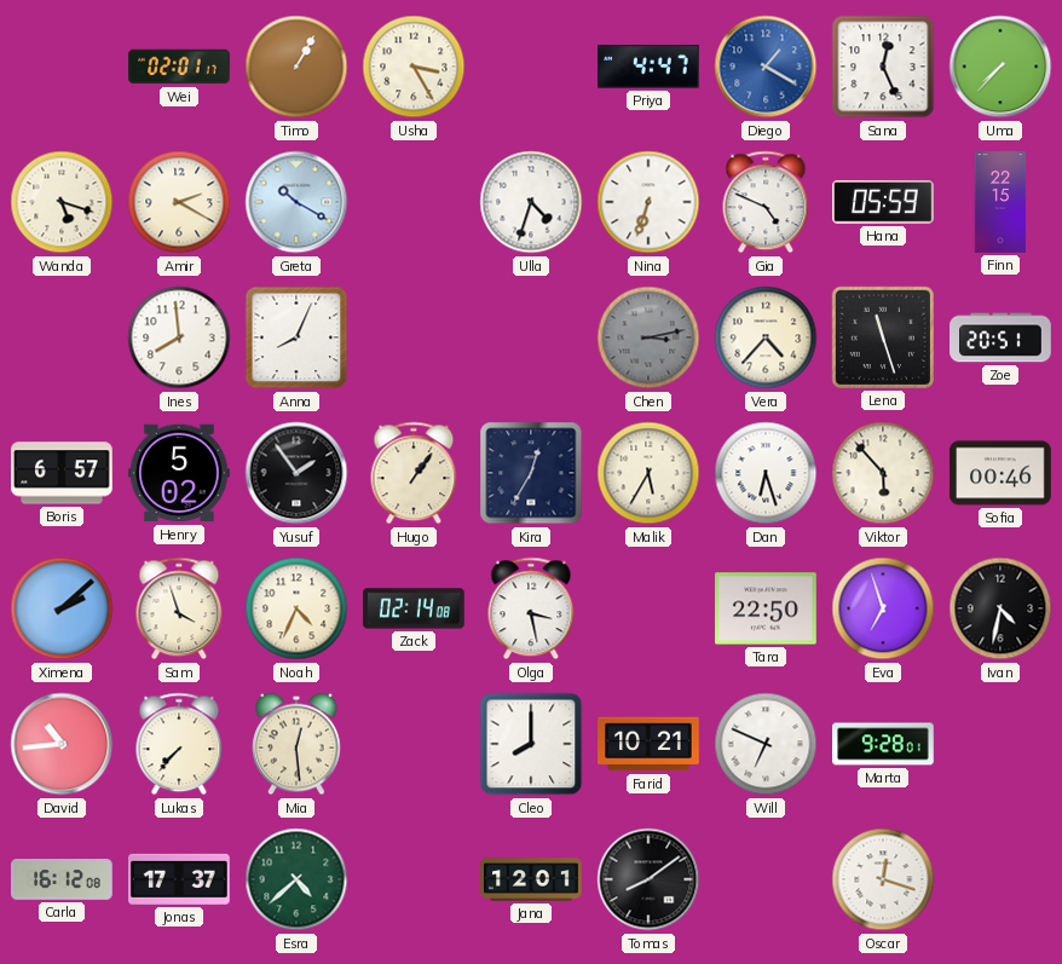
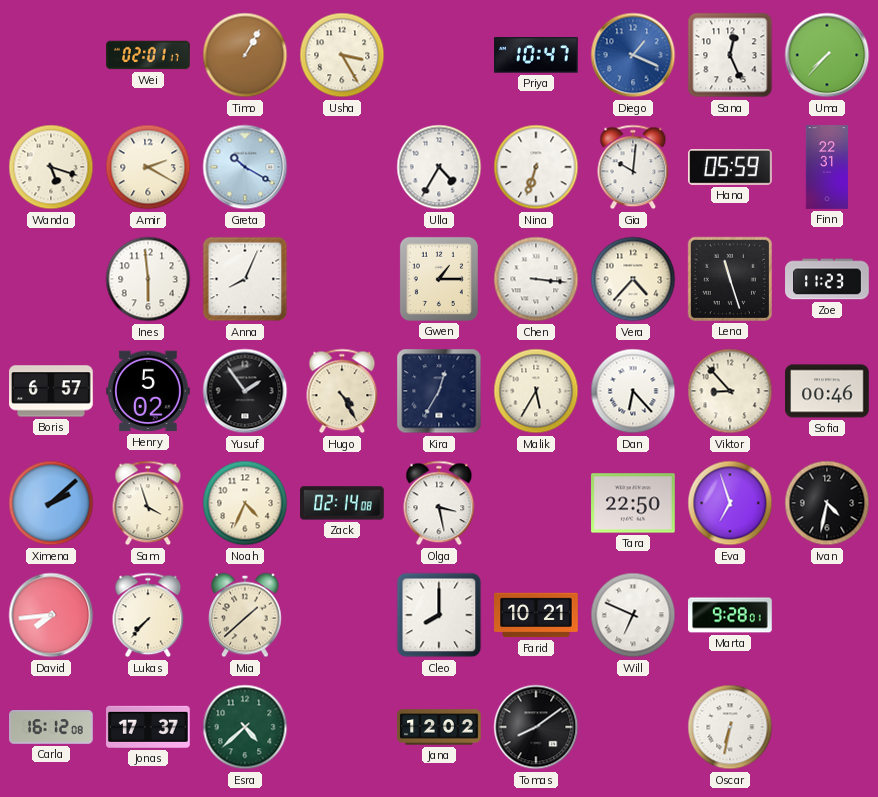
Priya: 4:47 -> 10:47
Diego: 1:20 -> 1:19
Ulla: 4:33 -> 4:35
Gia: 4:49 -> 10:01
Finn: 22:15 -> 22:31
Ines: 7:59 -> 5:59
Gwen: none -> 1:15
Chen: 3:13 -> 3:16
Chen dial: grey -> white
Zoe: 20:51 -> 11:23
Hugo: 1:06 -> 4:25
Dan: 6:27 -> 6:23
Viktor: 5:53 -> 8:53
David: 10:44 -> 7:44
Mia: 12:29 -> 1:38
Jana: 12:01 -> 12:02
Oscar: 12:18 -> 6:32
